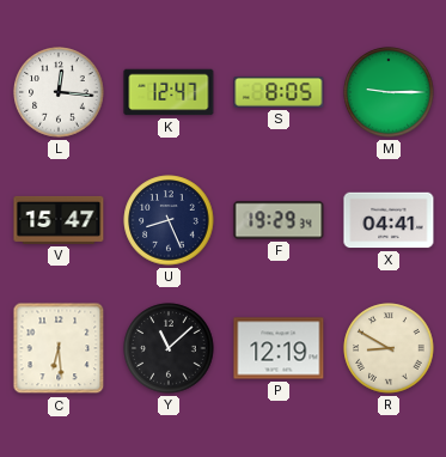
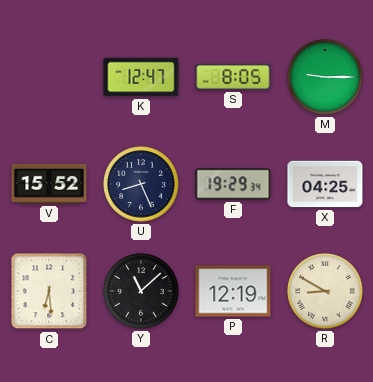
L: 12:16 -> none
V: 15:47 -> 15:52
X: 04:41 -> 04:25
